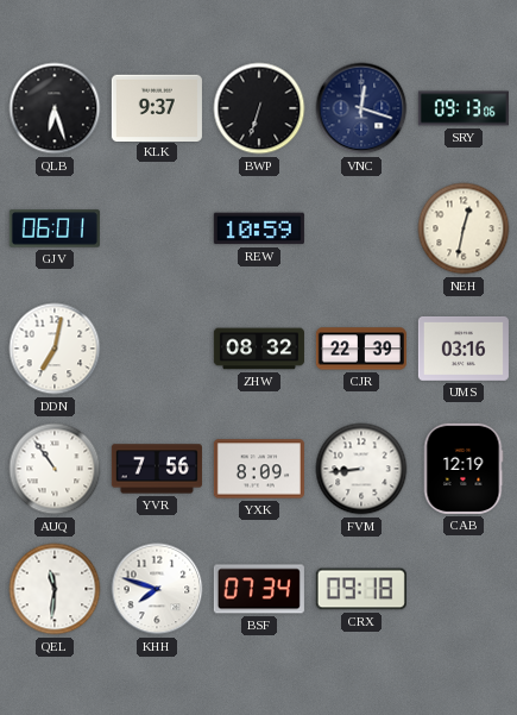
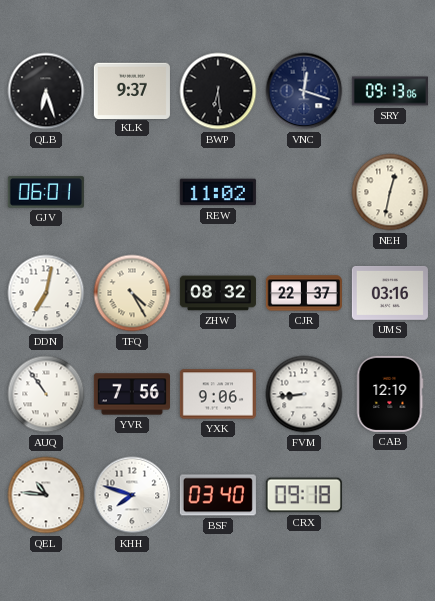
BWP: 6:33 -> 6:29
REW: 10:59 -> 11:02
TFQ: none -> 4:25
CJR: 22:39 -> 22:37
YXK: 8:09 -> 9:06
QEL: 11:31 -> 10:46
BSF: 07:34 -> 03:40
